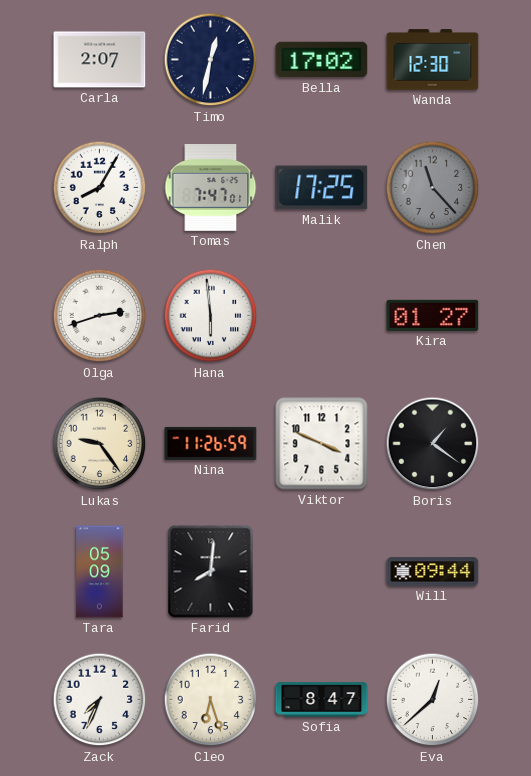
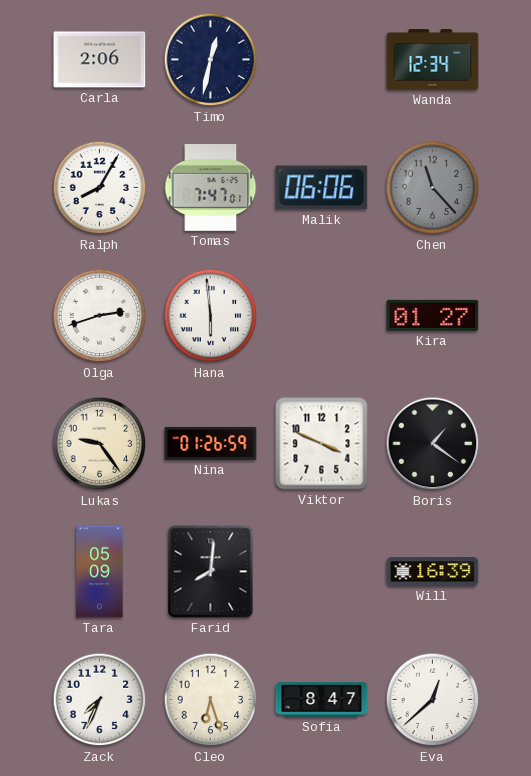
Carla: 2:07 -> 2:06
Bella: 17:02 -> none
Wanda: 12:30 -> 12:34
Malik: 17:25 -> 06:06
Nina: 11:26 -> 01:26
Will: 09:44 -> 16:39
